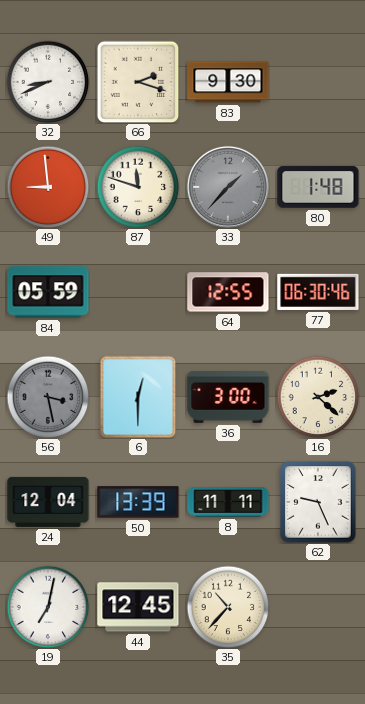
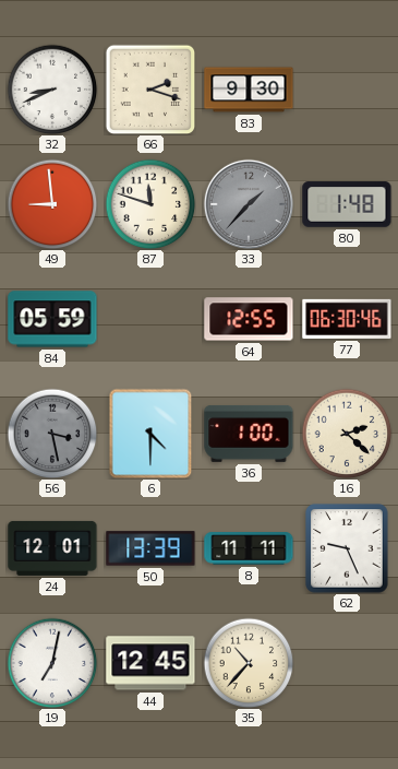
6: 12:30 -> 4:30
36: 3:00 -> 1:00
24: 12:04 -> 12:01
